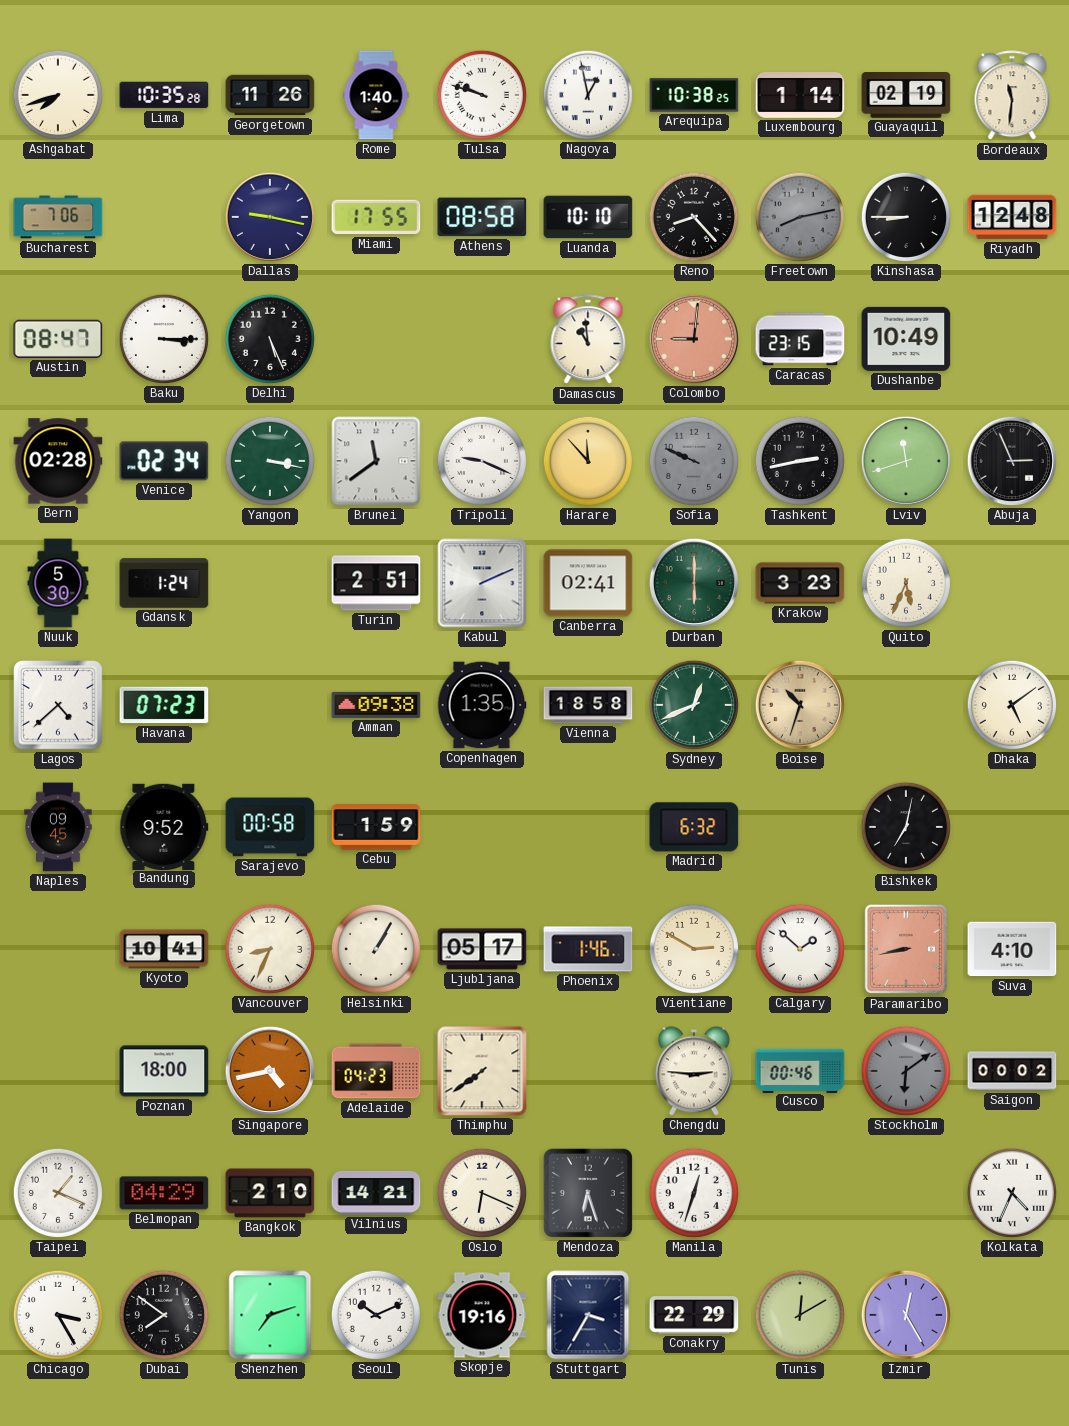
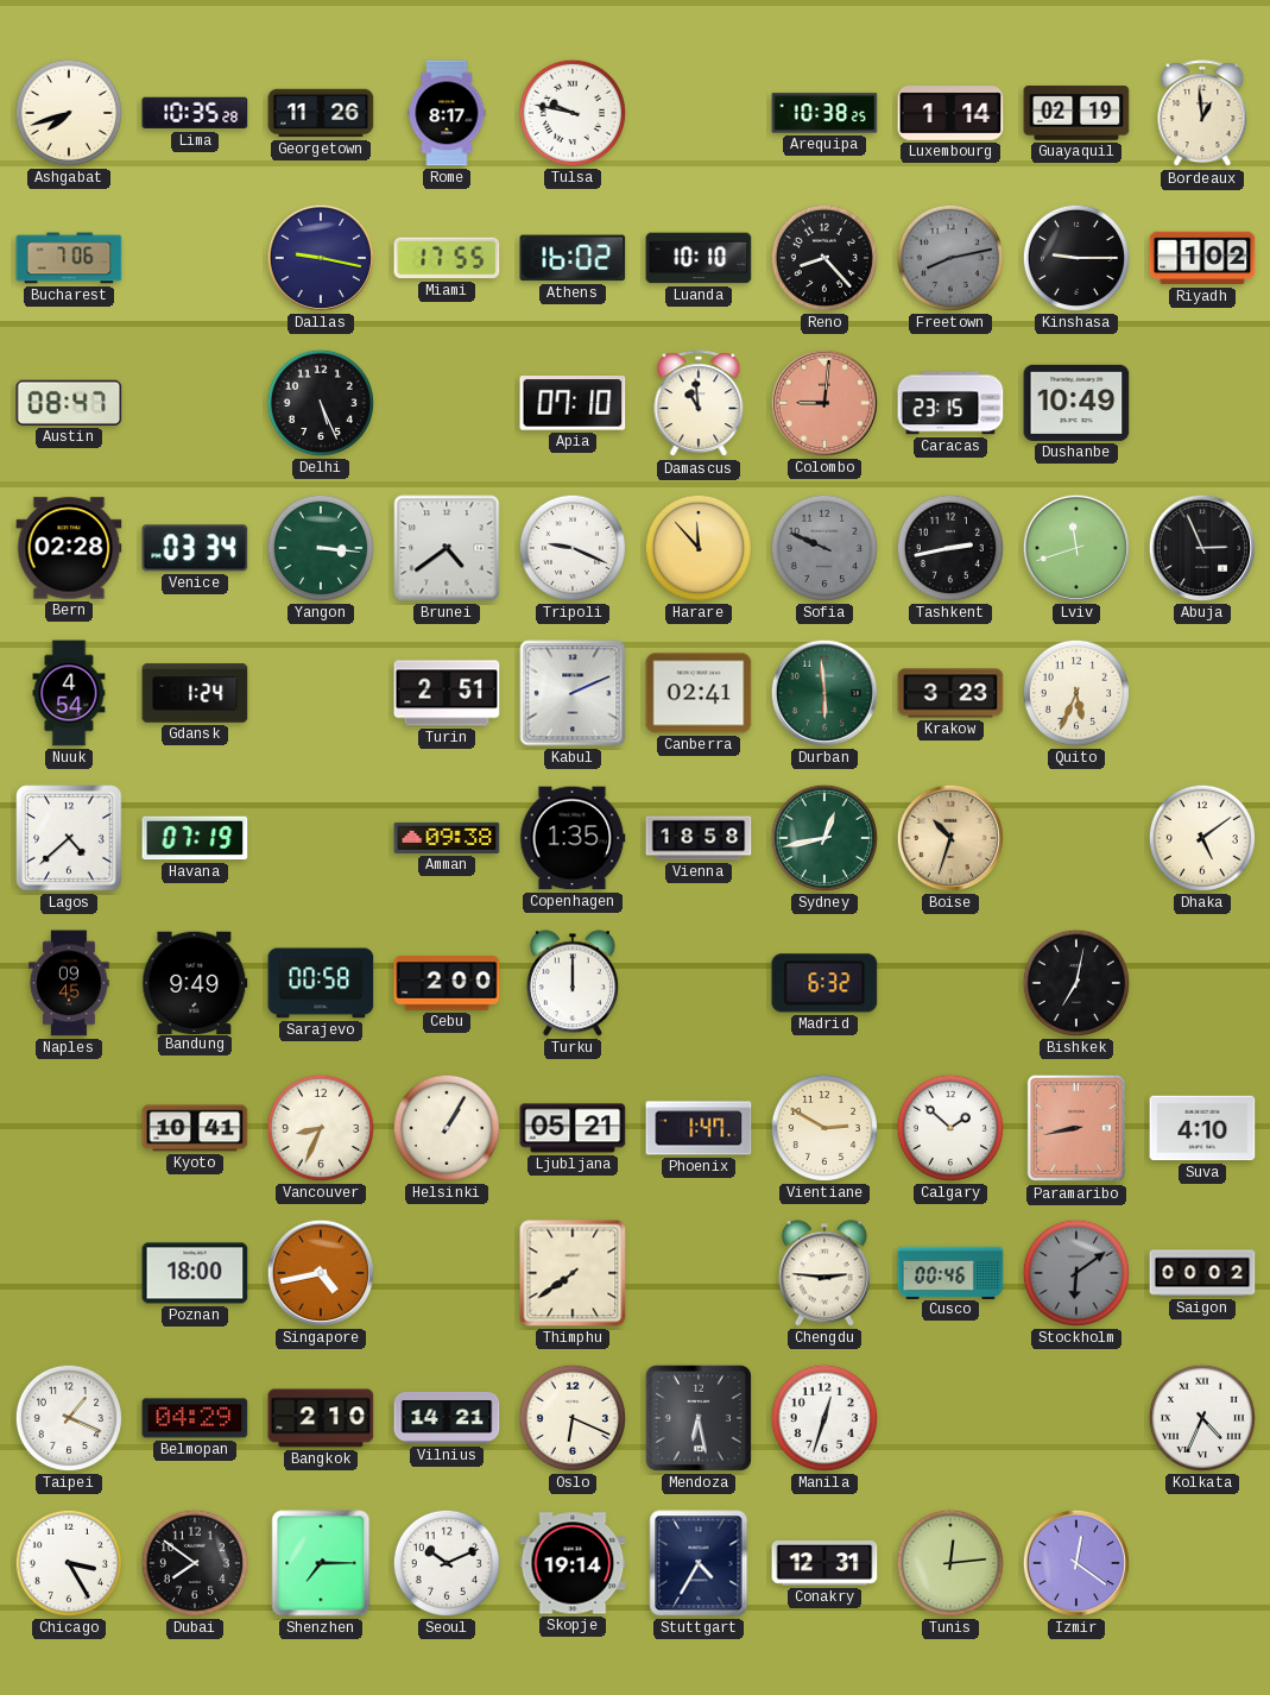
Rome: 1:40 -> 8:17
Tulsa: 9:48 -> 9:47
Nagoya: 12:58 -> none
Bordeaux: 11:31 -> 12:59
Athens: 08:58 -> 16:02
Kinshasa: 8:45 -> 9:15
Riyadh: 12:48 -> 1:02
Baku: 3:15 -> none
Apia: none -> 07:10
Venice: 02:34 -> 03:34
Yangon: 3:17 -> 3:16
Brunei: 11:39 -> 4:39
Nuuk: 5:30 -> 4:54
Durban: 6:00 -> 5:59
Havana: 07:23 -> 07:19
Sydney: 12:41 -> 12:43
Bandung: 9:52 -> 9:49
Cebu: 1:59 -> 2:00
Turku: none -> 12:00
Ljubljana: 05:17 -> 05:21
Phoenix: 1:46 -> 1:47
Adelaide: 04:23 -> none
Mendoza: 6:27 -> 6:28
Shenzhen: 7:12 -> 7:15
Skopje: 19:16 -> 19:14
Stuttgart: 3:35 -> 4:35
Conakry: 22:29 -> 12:31
Tunis: 12:10 -> 12:14
Izmir: 12:25 -> 12:21
